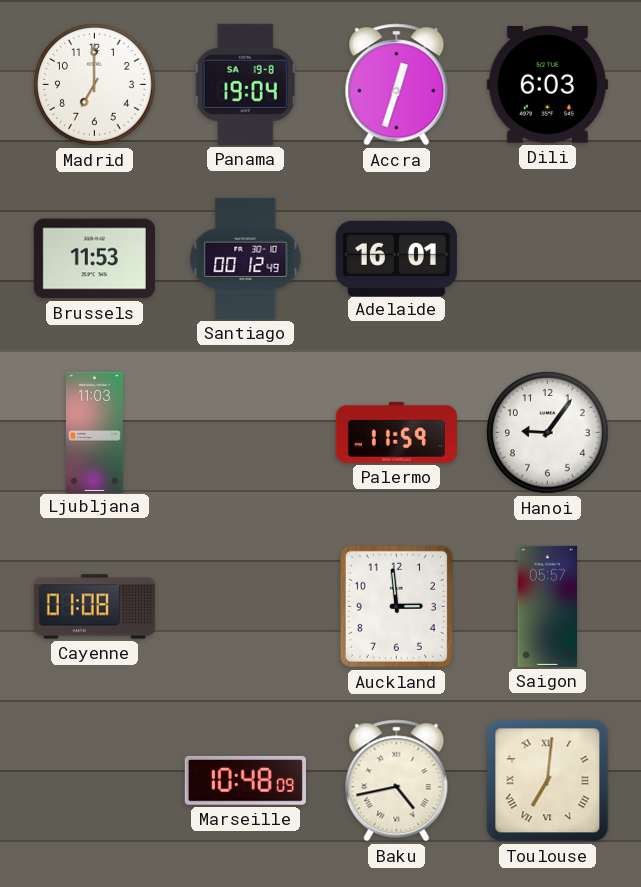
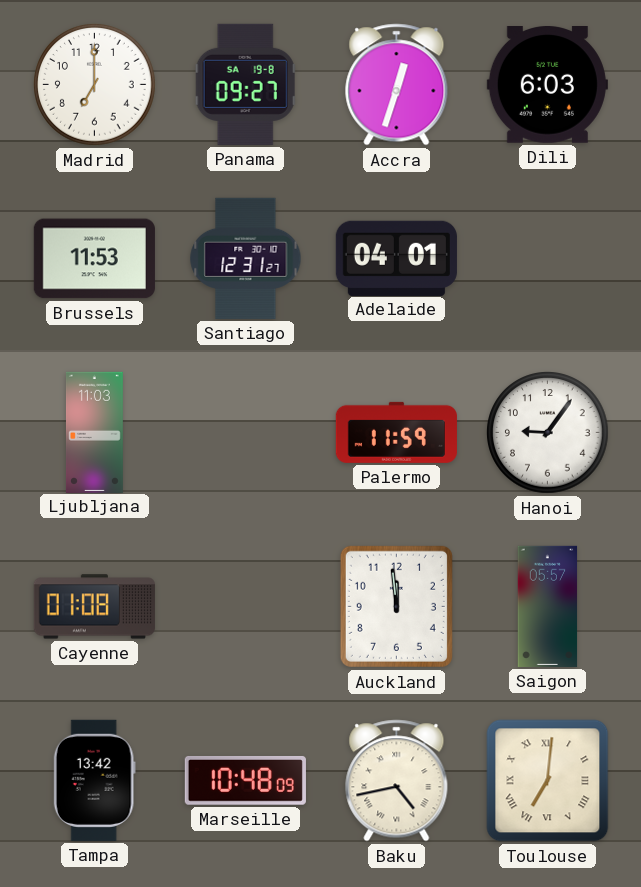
Panama: 19:04 -> 09:27
Santiago: 00:12 -> 12:31
Adelaide: 16:01 -> 04:01
Auckland: 2:59 -> 11:59
Tampa: none -> 13:42
